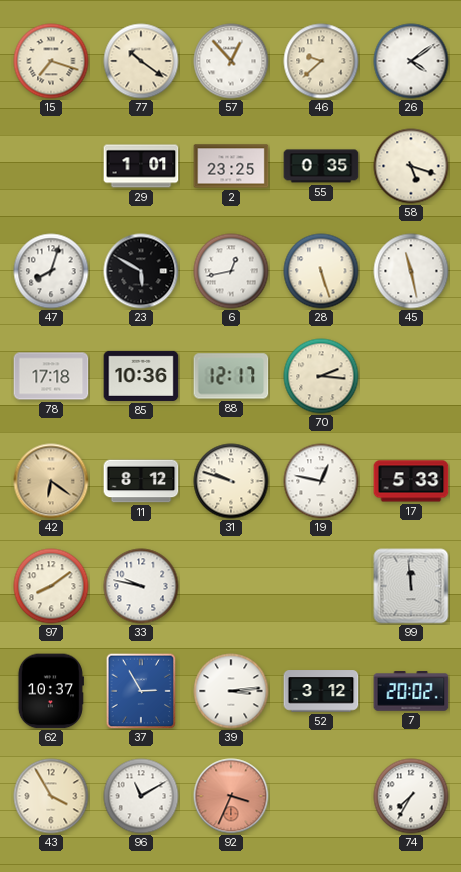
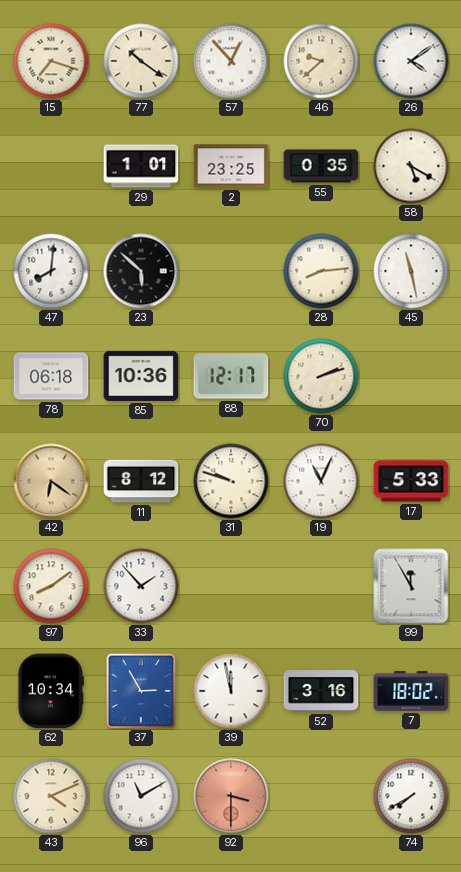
58: 5:18 -> 5:20
47: 8:03 -> 8:01
23: 5:50 -> 5:52
6: 12:43 -> none
28: 5:27 -> 8:14
78: 17:18 -> 06:18
70: 2:16 -> 2:12
19: 12:47 -> 11:04
33: 9:47 -> 1:53
99: 11:59 -> 11:55
62: 10:37 -> 10:34
39: 3:14 -> 11:58
52: 3:12 -> 3:16
7: 20:02 -> 18:02
43: 3:55 -> 4:11
92: 3:34 -> 3:30
74: 7:35 -> 7:40
